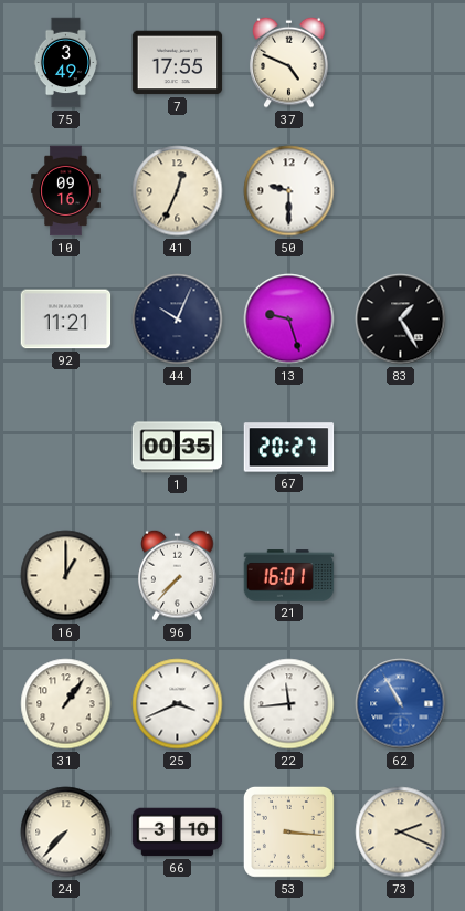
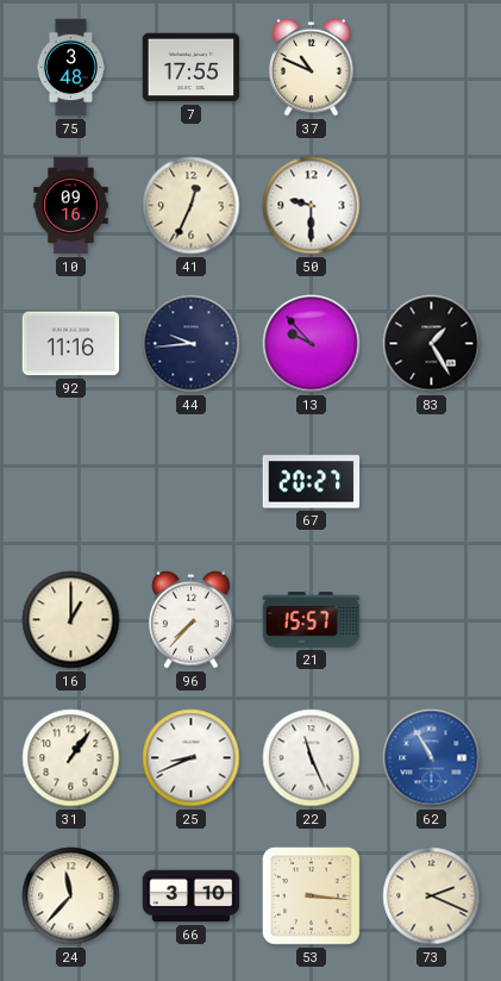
75: 3:49 -> 3:48
37: 4:49 -> 10:49
92: 11:21 -> 11:16
44: 10:04 -> 9:44
13: 9:27 -> 9:53
1: 00:35 -> none
21: 16:01 -> 15:57
25: 3:41 -> 8:41
22: 11:44 -> 11:26
24: 7:37 -> 11:37
